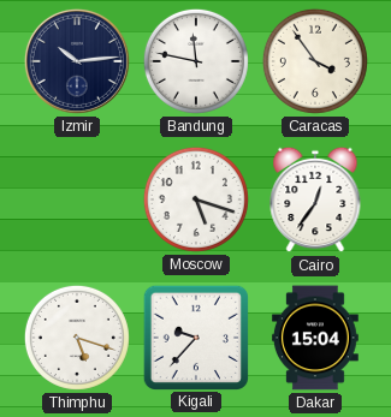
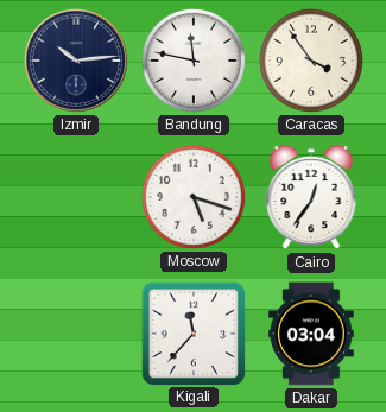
Thimphu: 5:18 -> none
Kigali: 9:37 -> 11:37
Dakar: 15:04 -> 03:04
